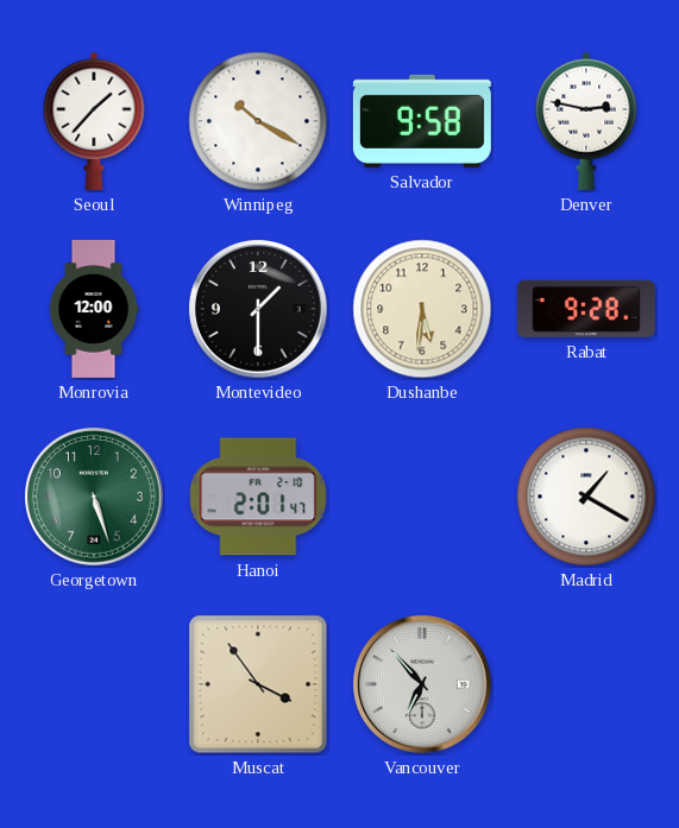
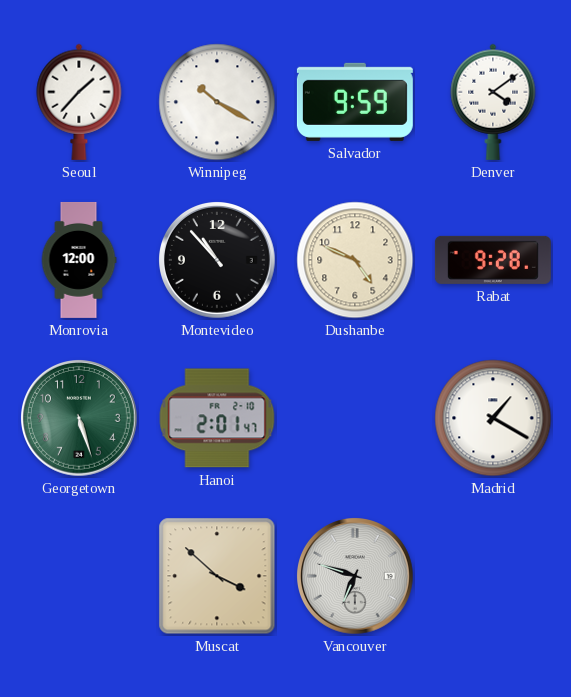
Salvador: 9:58 -> 9:59
Denver: 2:47 -> 4:09
Montevideo: 1:30 -> 10:53
Dushanbe: 5:31 -> 4:49
Muscat: 3:54 -> 3:52
Vancouver: 6:53 -> 6:48
